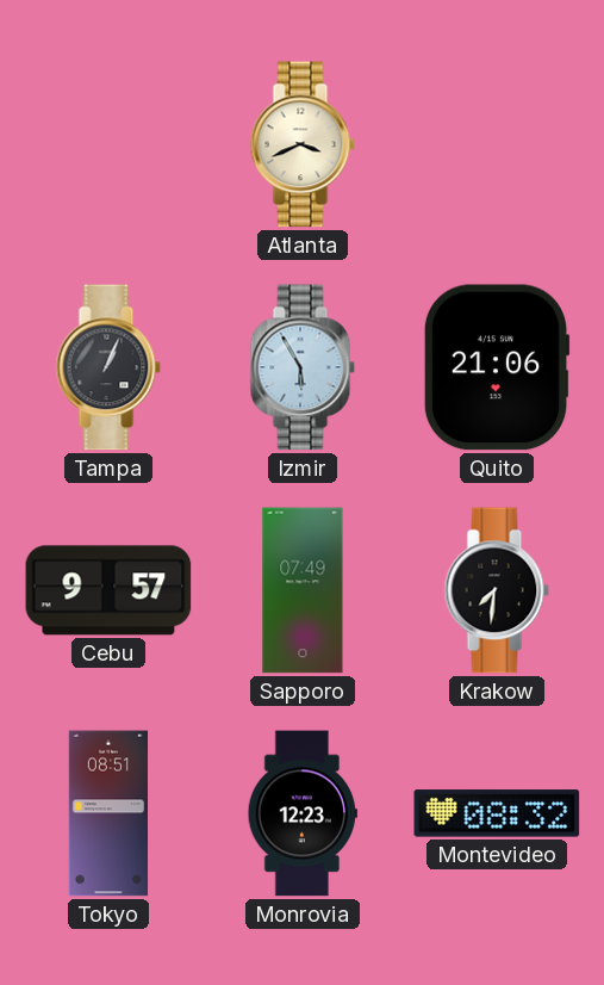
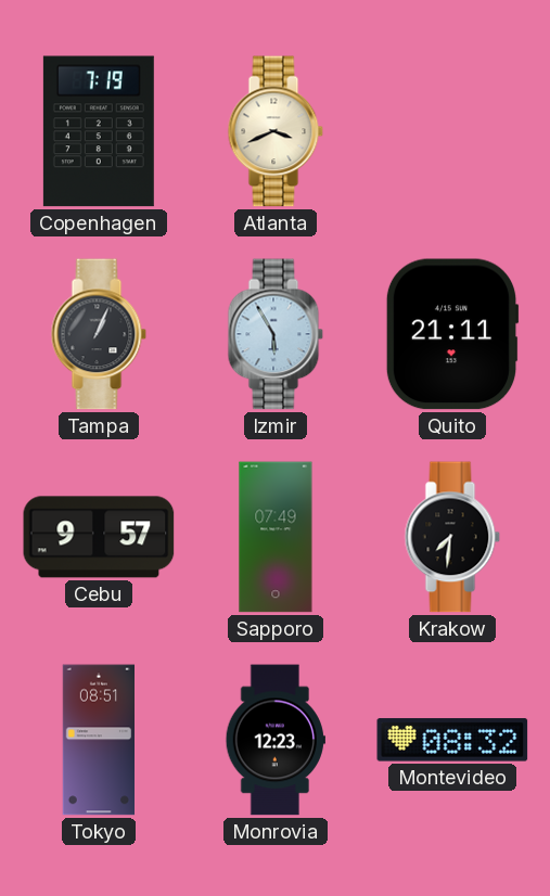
Copenhagen: none -> 7:19
Quito: 21:06 -> 21:11
